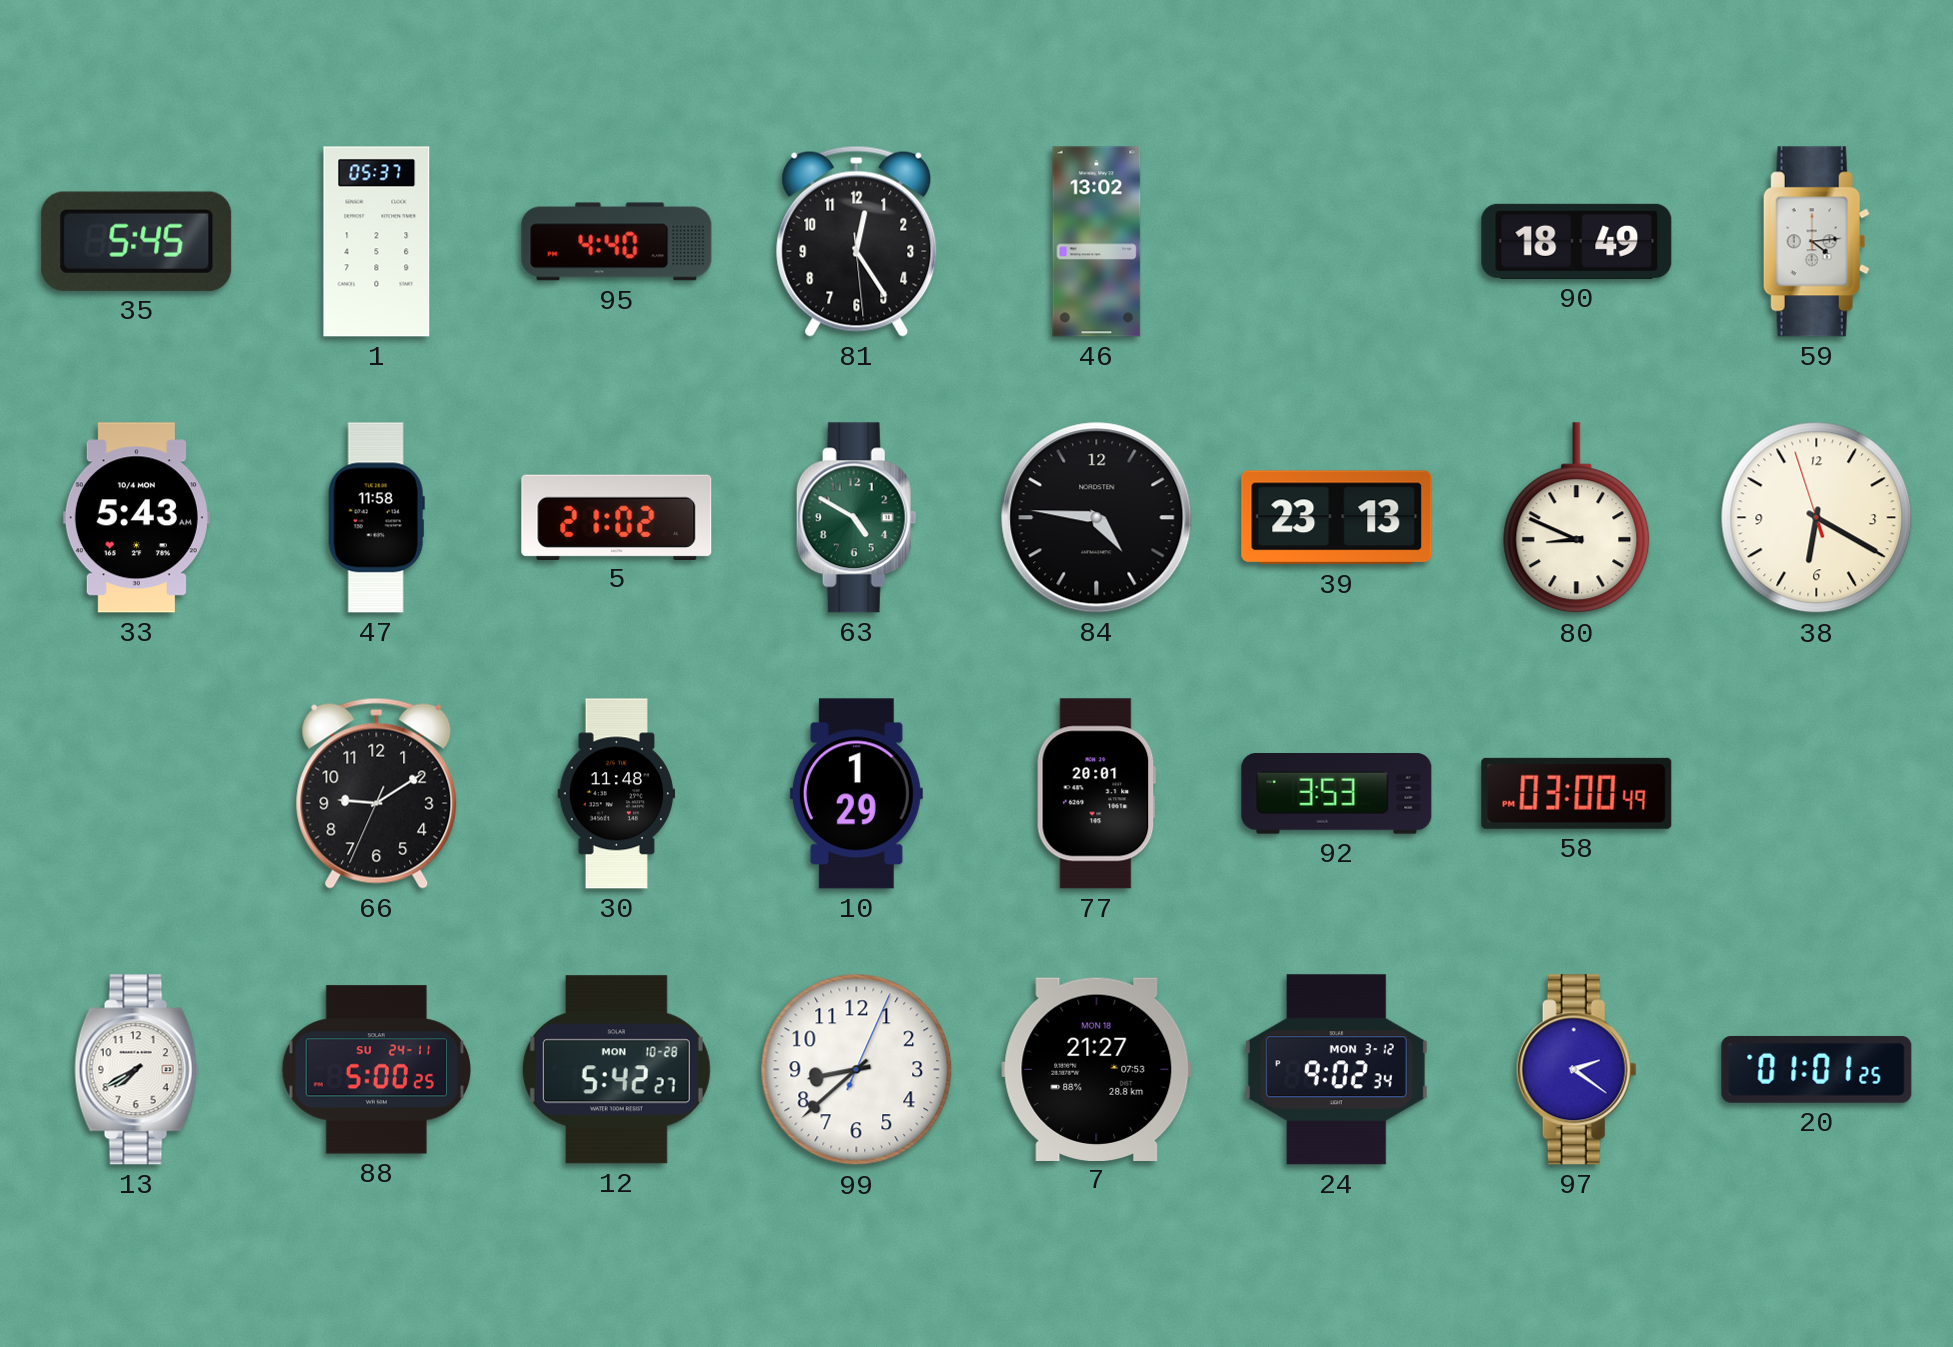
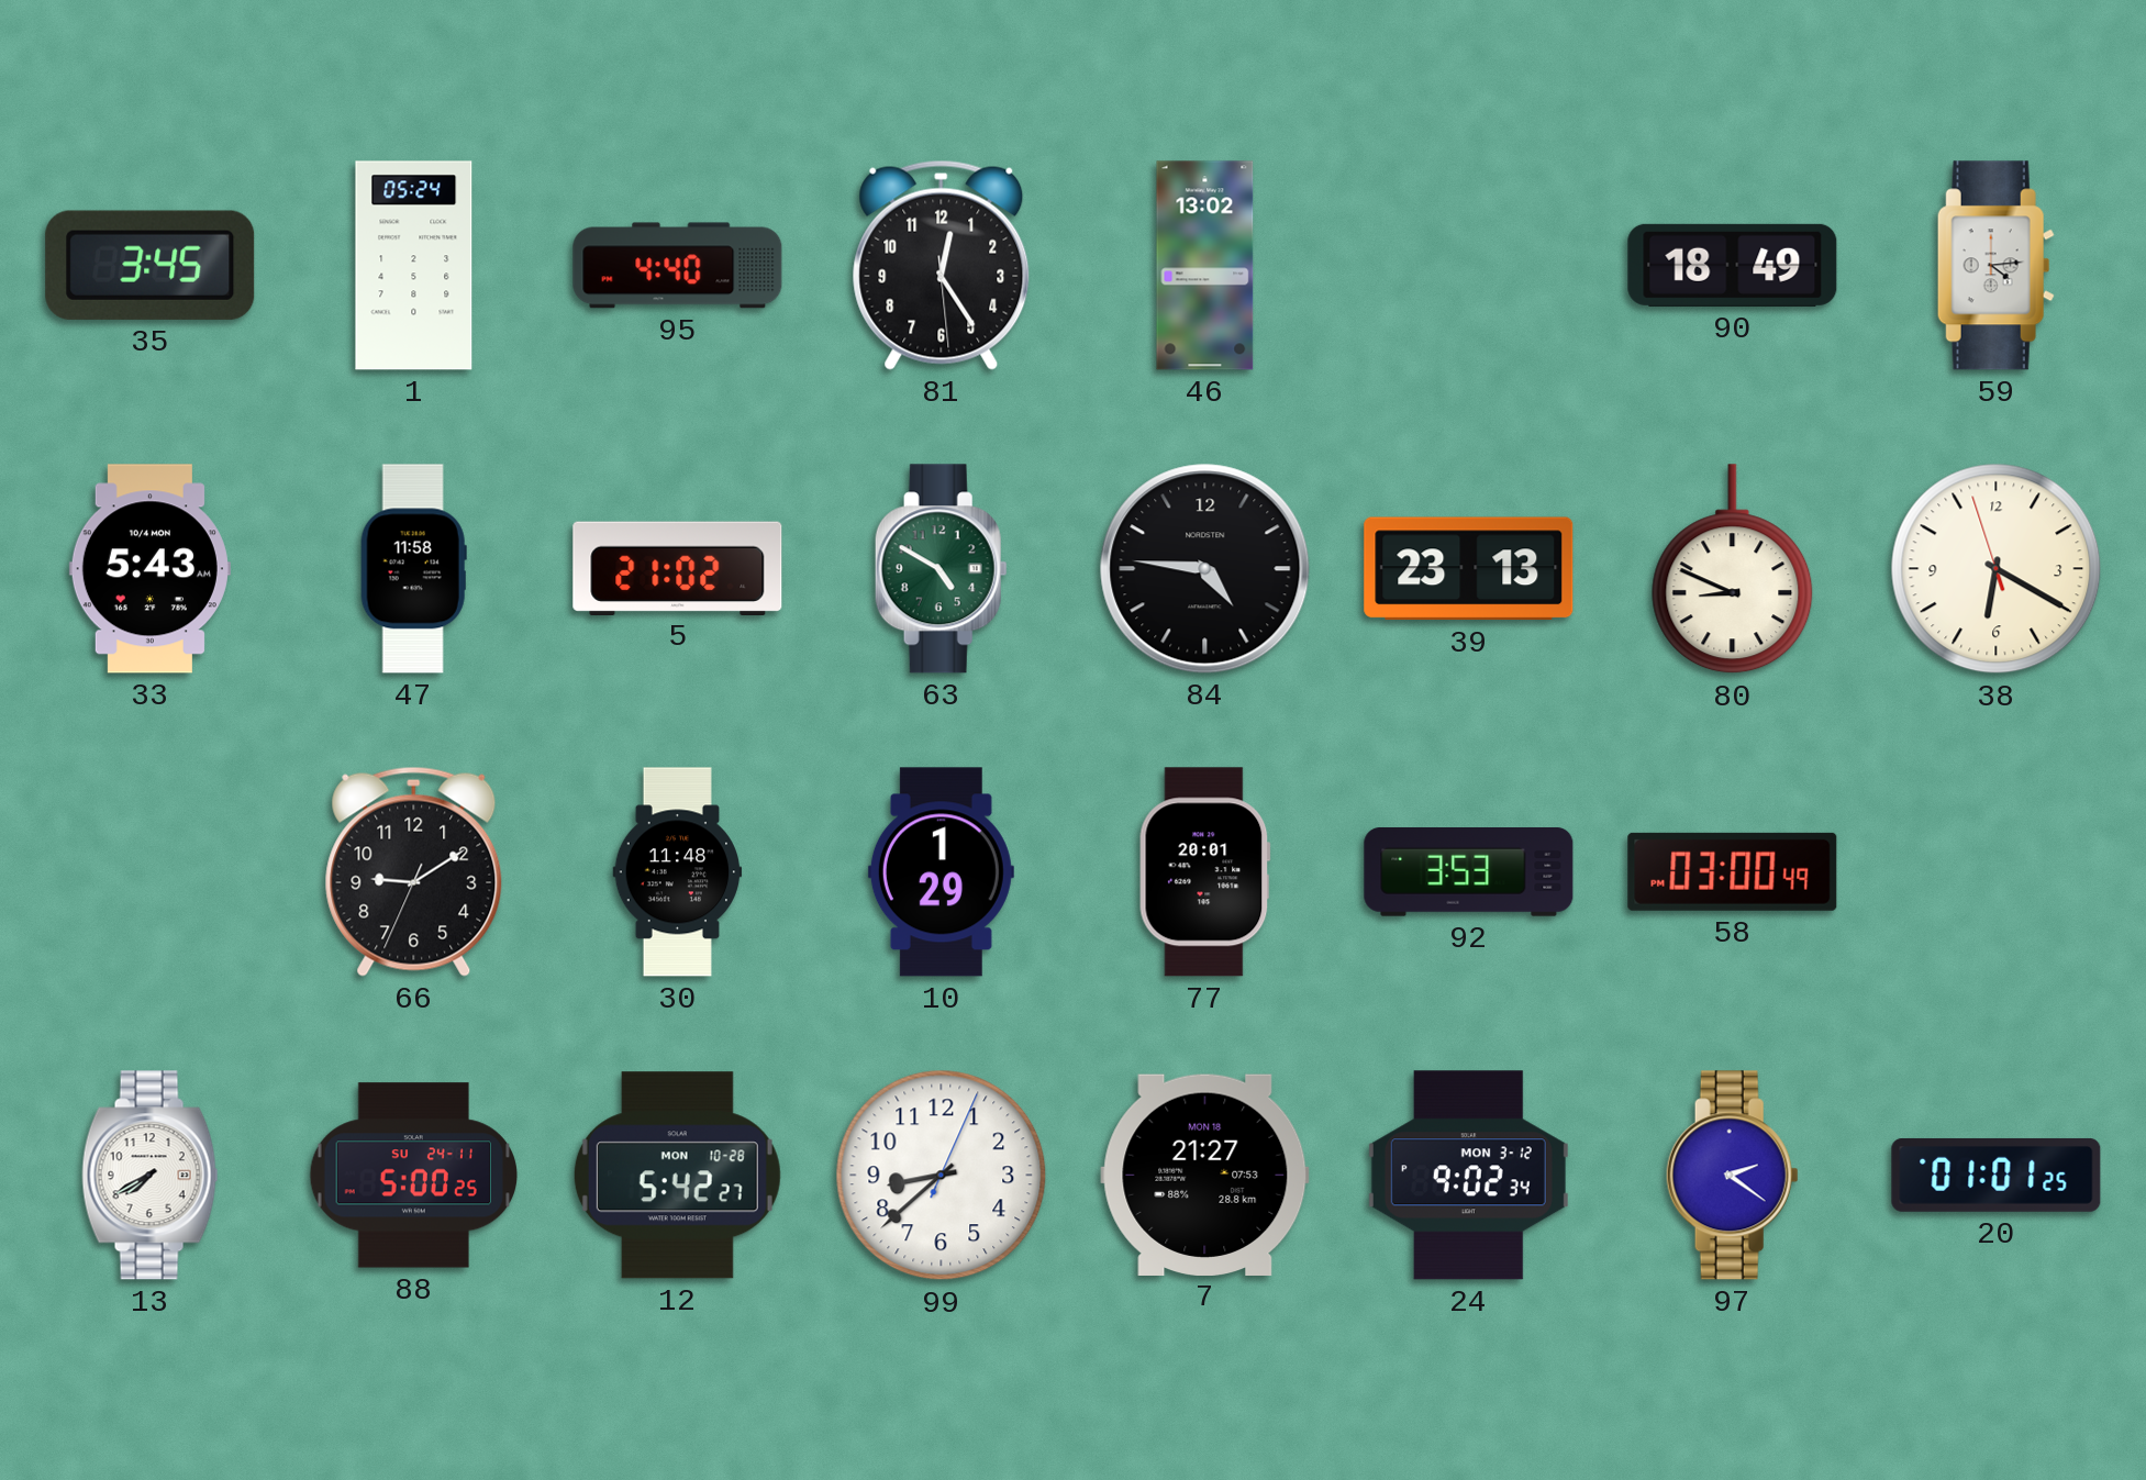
35: 5:45 -> 3:45
1: 05:37 -> 05:24
